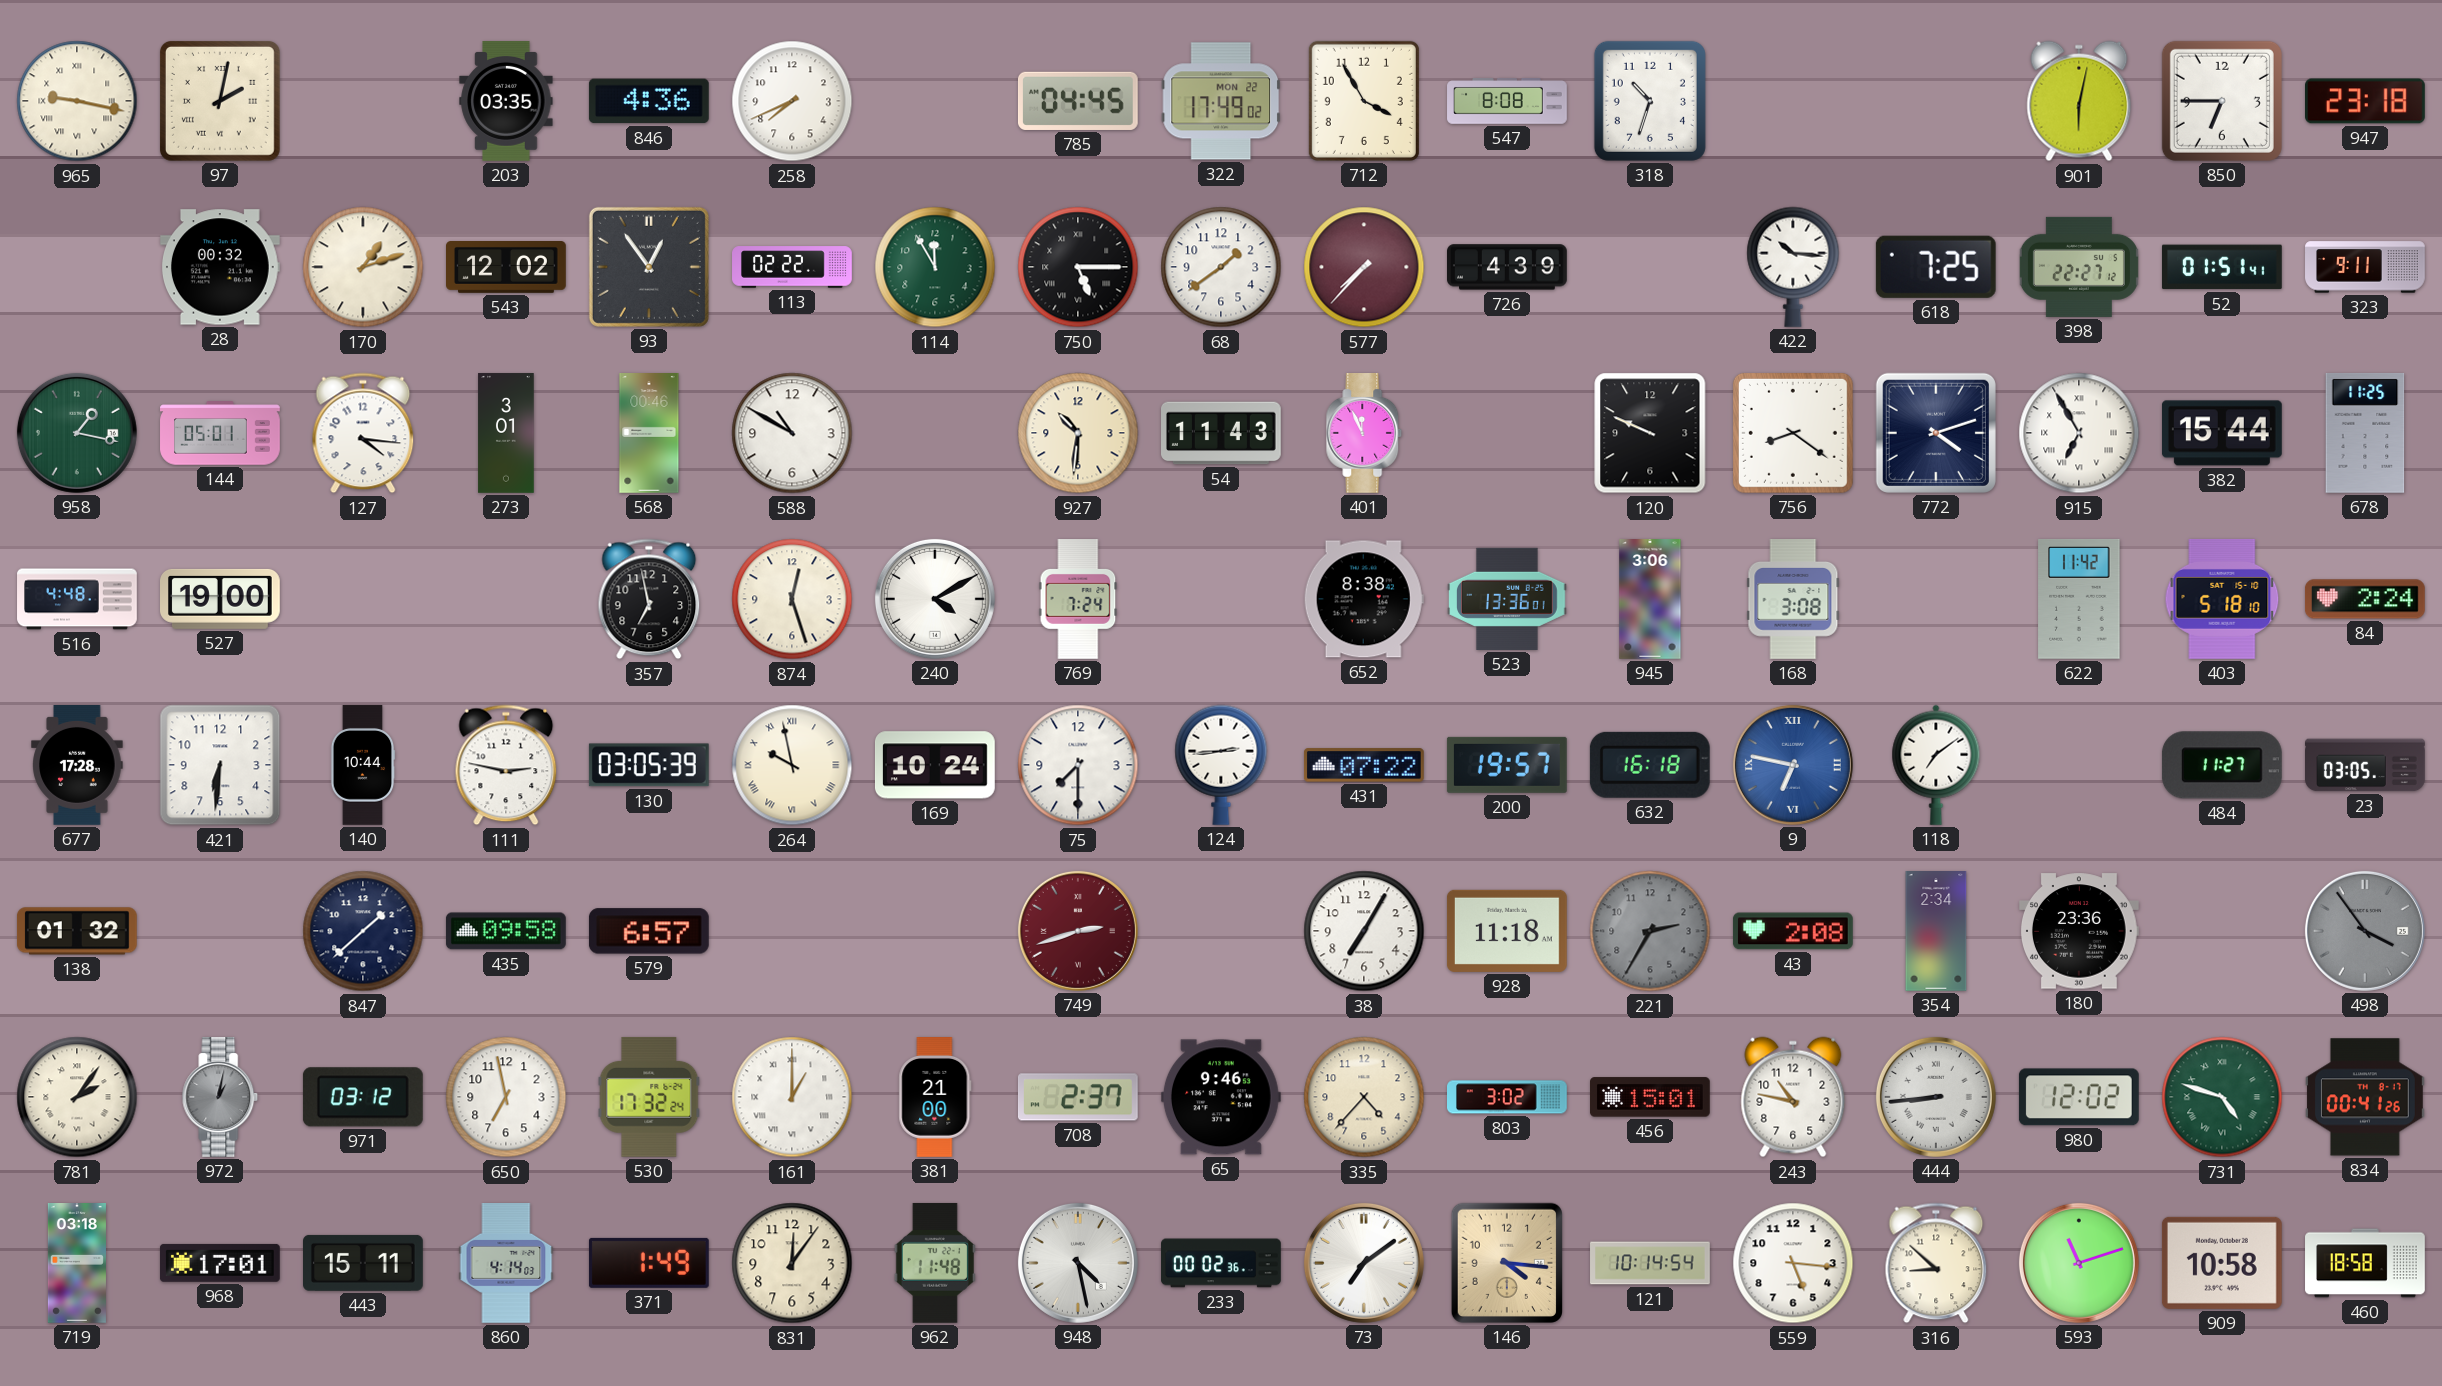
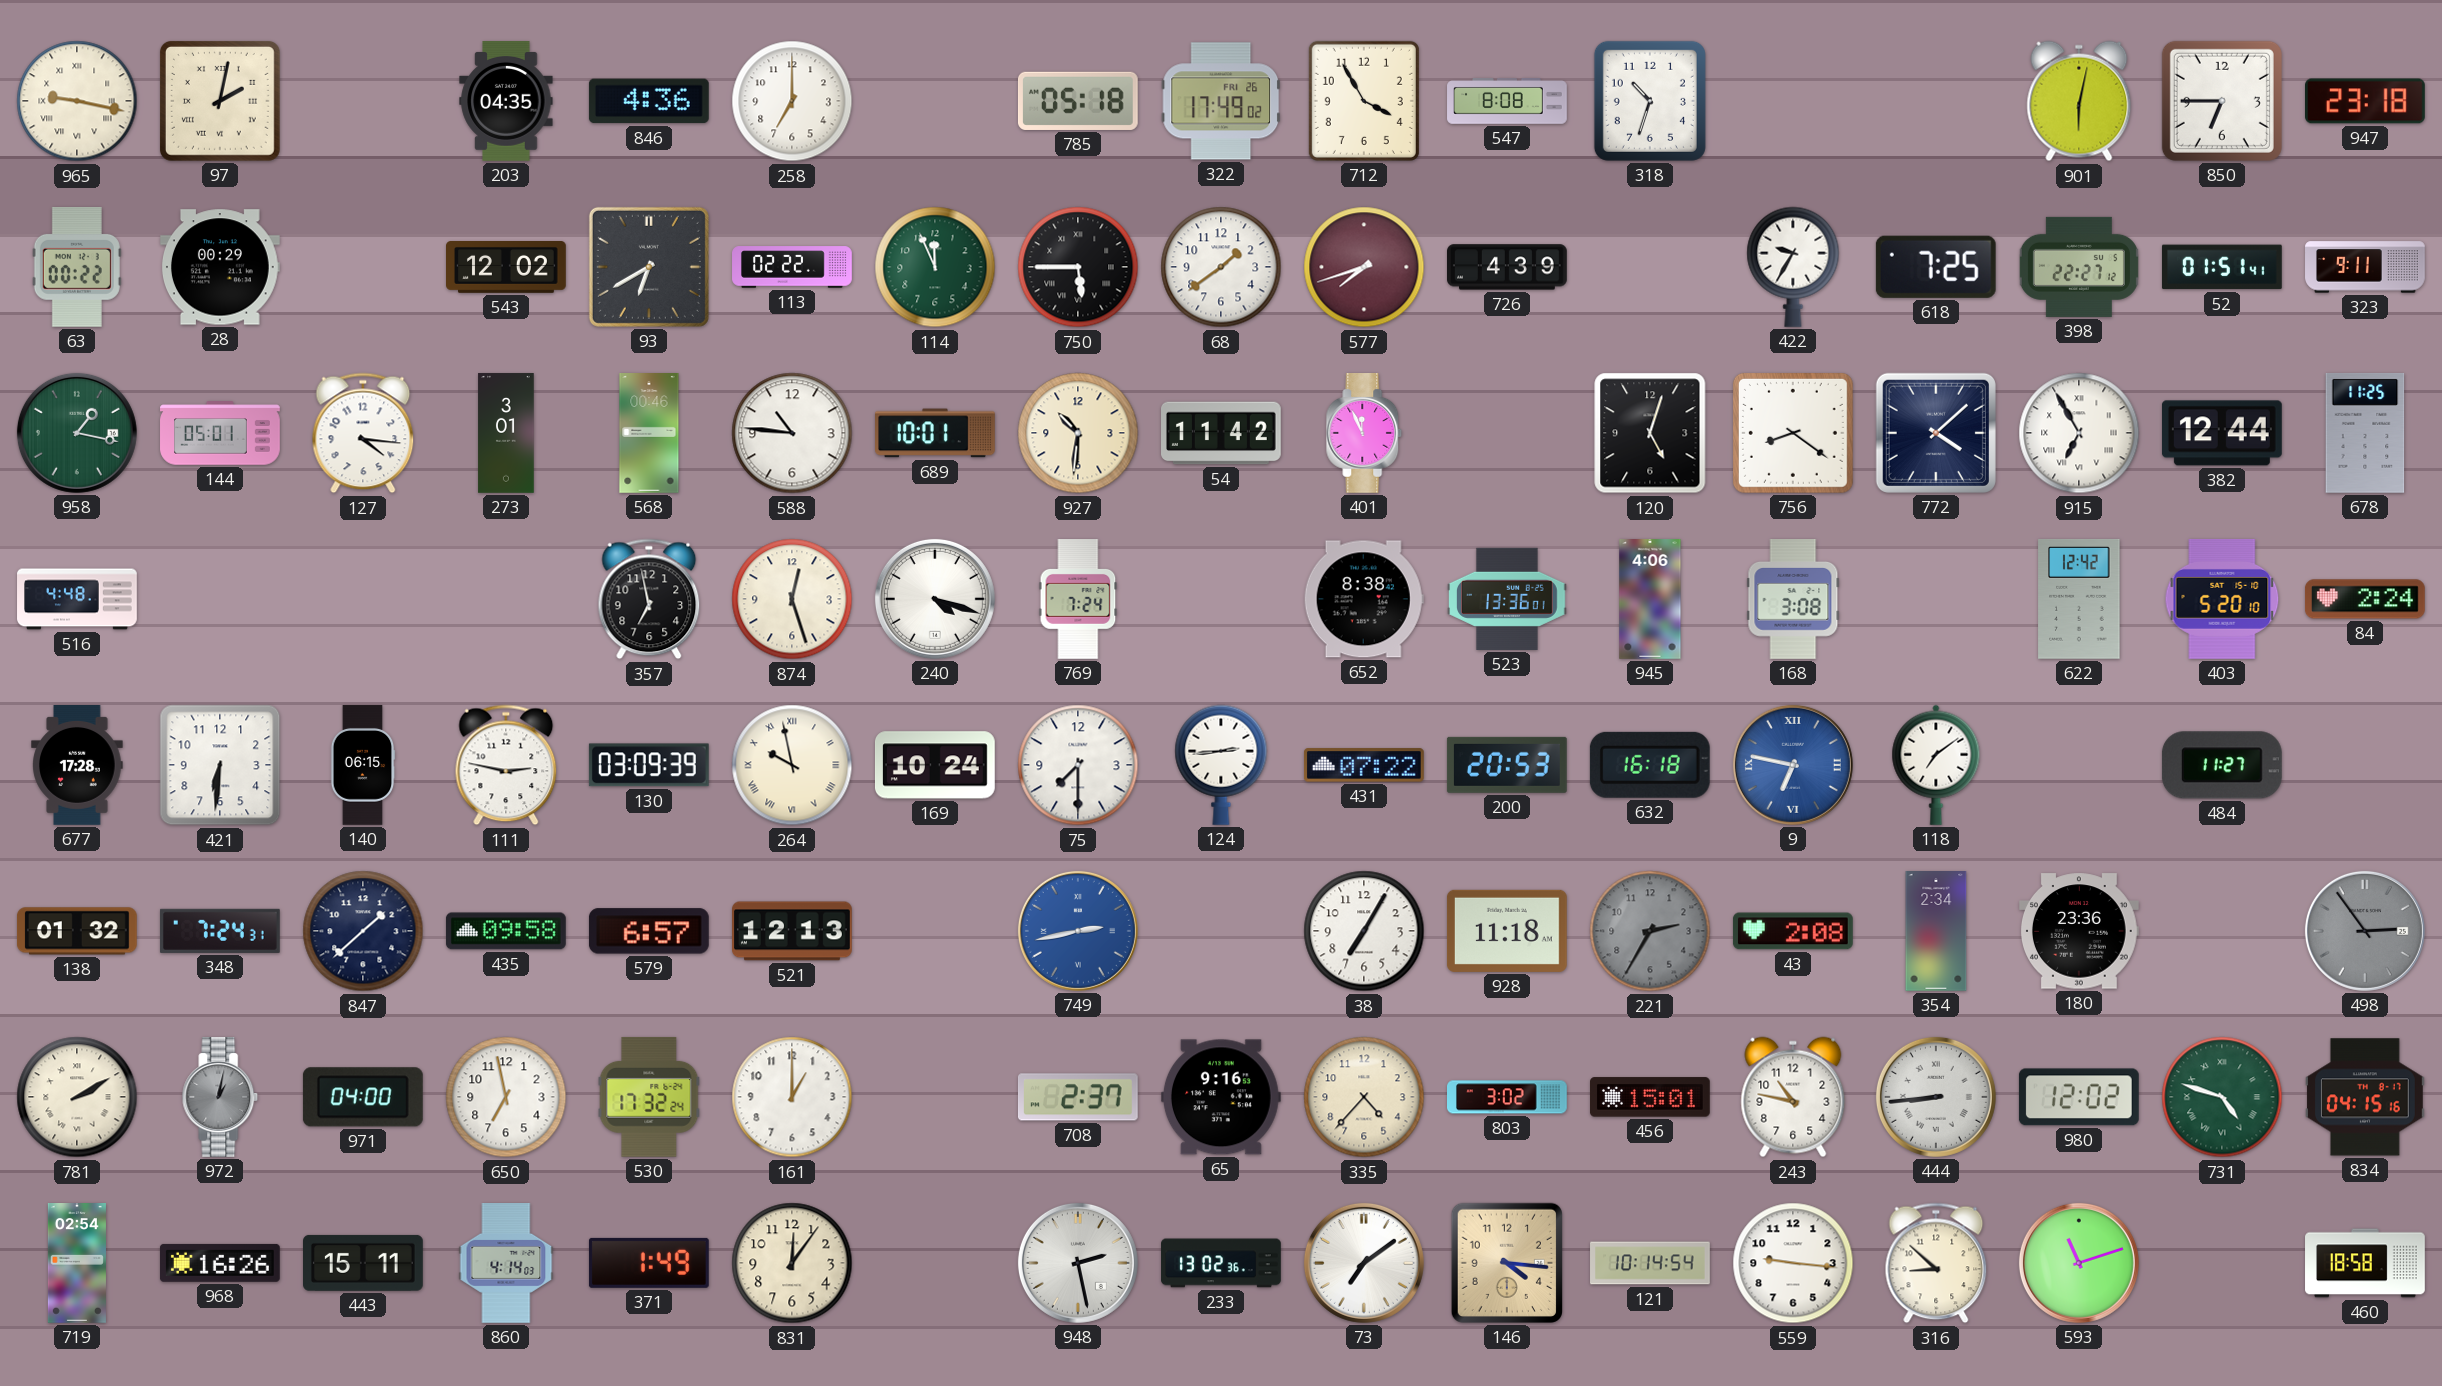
203: 03:35 -> 04:35
258: 7:41 -> 7:00
785: 04:45 -> 05:18
322 date: MON 22 -> FRI 26
63: none -> 00:22
28: 00:32 -> 00:29
170: 1:12 -> none
93: 12:54 -> 6:40
114: 11:55 -> 11:56
750: 5:15 -> 5:45
577: 7:37 -> 7:42
422: 10:16 -> 9:35
588: 10:50 -> 10:46
689: none -> 10:01
54: 11:43 -> 11:42
120: 9:49 -> 5:03
772: 4:12 -> 4:08
382: 15:44 -> 12:44
527: 19:00 -> none
240: 4:10 -> 4:18
945: 3:06 -> 4:06
622: 11:42 -> 12:42
403: 5:18 -> 5:20
140: 10:44 -> 06:15
130: 03:05 -> 03:09
200: 19:57 -> 20:53
23: 03:05 -> none
348: none -> 7:24
521: none -> 12:13
749: 2:42 -> 2:43
749 dial: burgundy -> blue
498: 3:54 -> 2:54
781: 2:06 -> 2:10
971: 03:12 -> 04:00
161 numerals: Roman -> Arabic
381: 21:00 -> none
65: 9:46 -> 9:16
834: 00:41 -> 04:15
719: 03:18 -> 02:54
968: 17:01 -> 16:26
962: 11:48 -> none
948: 4:28 -> 2:28
233: 00:02 -> 13:02
559: 5:16 -> 9:16
909: 10:58 -> none
